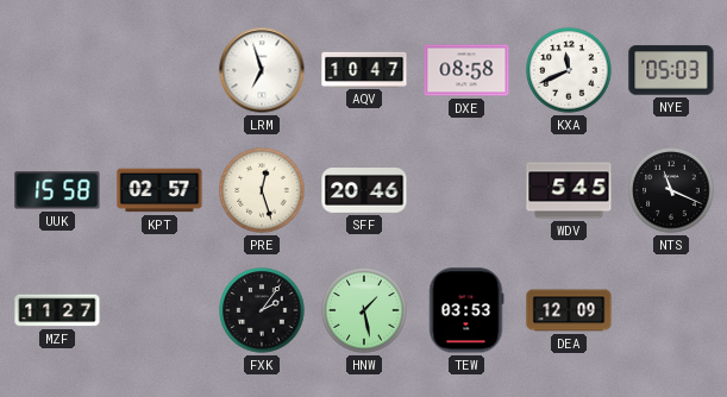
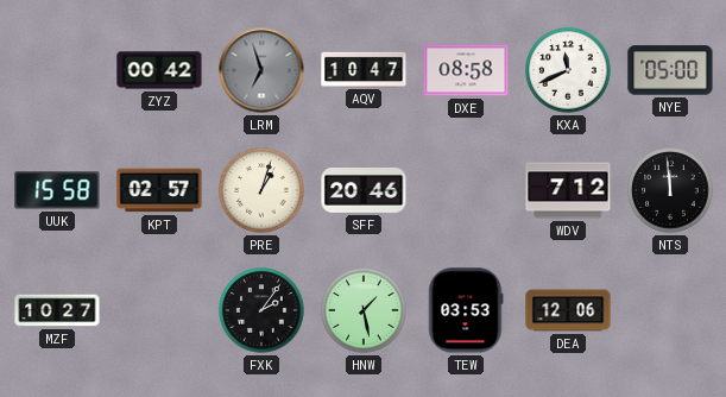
ZYZ: none -> 00:42
LRM dial: white -> grey
NYE: 05:03 -> 05:00
PRE: 12:27 -> 1:03
WDV: 5:45 -> 7:12
NTS: 11:19 -> 11:59
MZF: 11:27 -> 10:27
DEA: 12:09 -> 12:06
